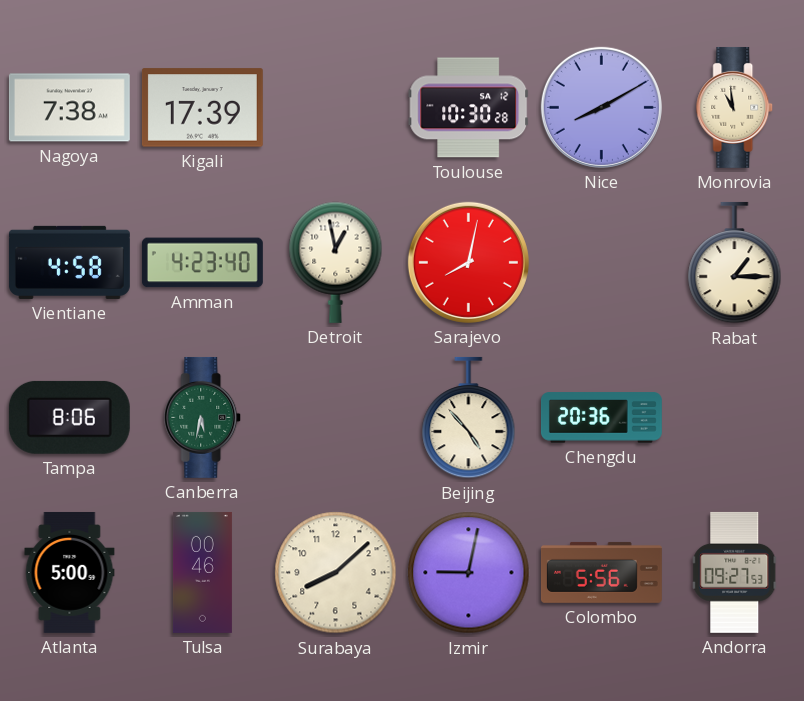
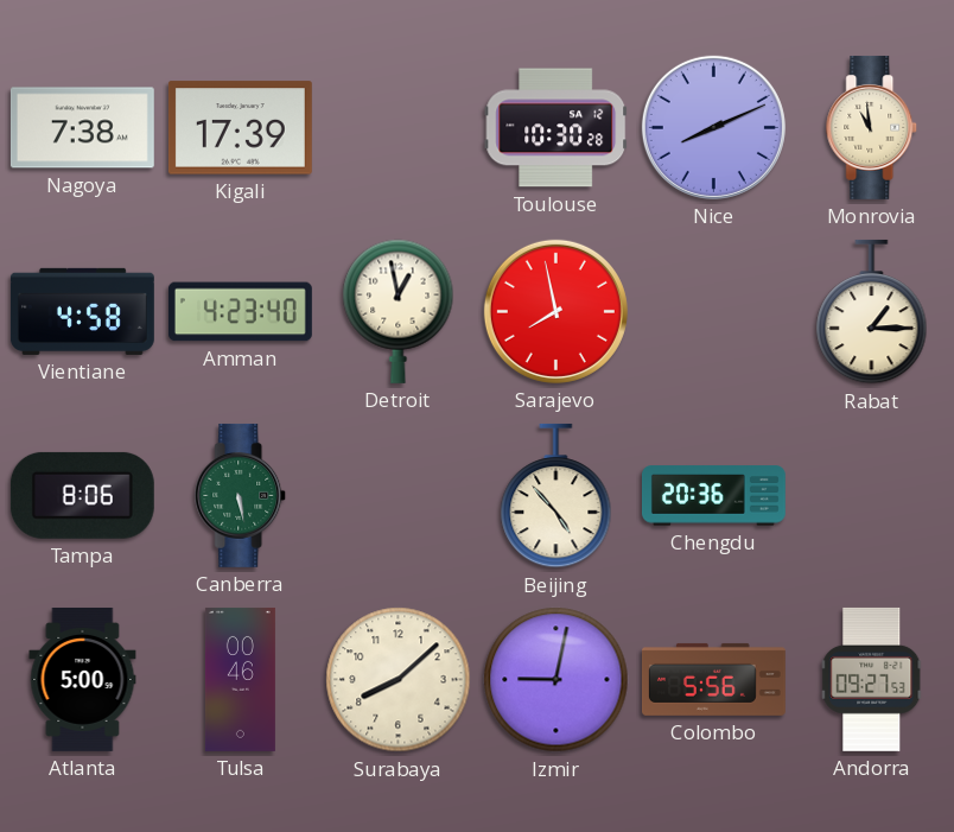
Nice: 8:10 -> 8:11
Sarajevo: 8:02 -> 7:58
Canberra: 5:32 -> 5:28
